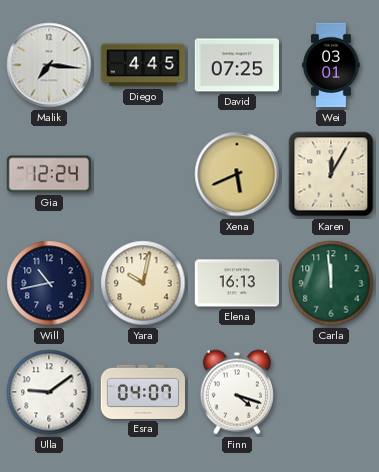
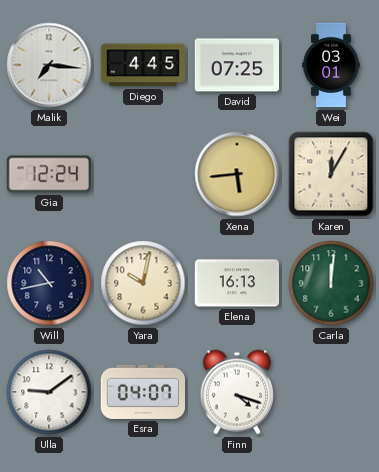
Xena: 5:41 -> 5:44
Carla: 11:59 -> 12:01
